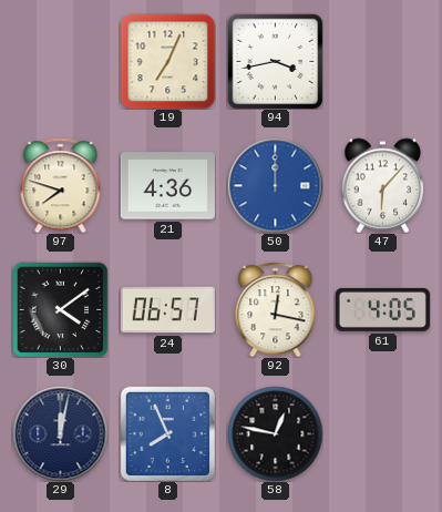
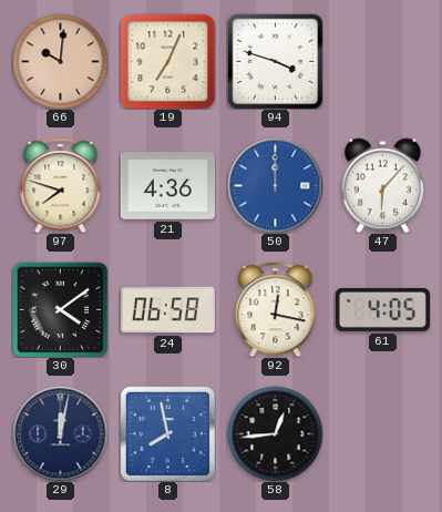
66: none -> 10:01
94: 3:43 -> 3:48
24: 06:57 -> 06:58
8: 7:56 -> 7:58
58: 12:47 -> 12:44
